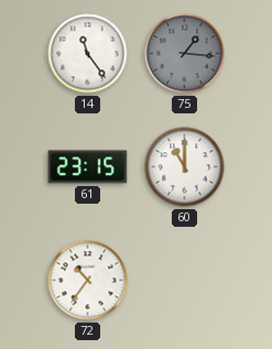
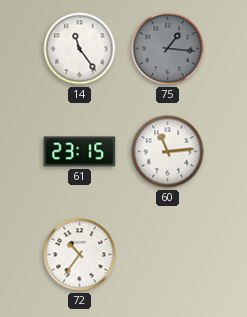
60: 11:00 -> 11:14
